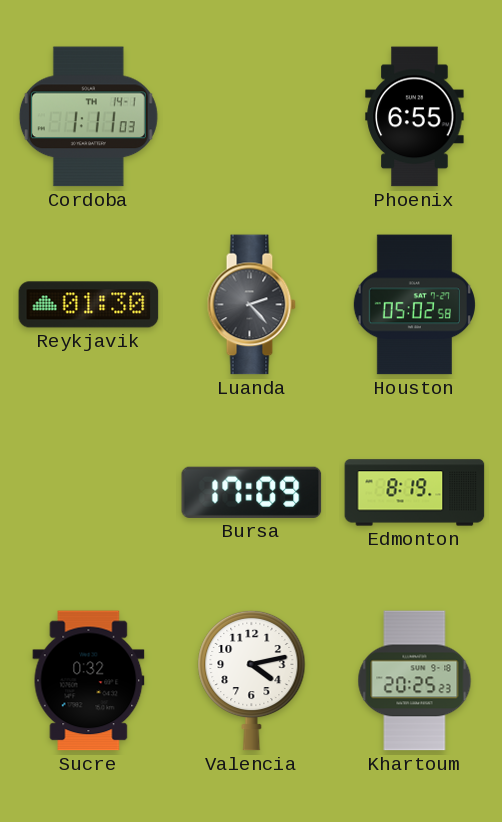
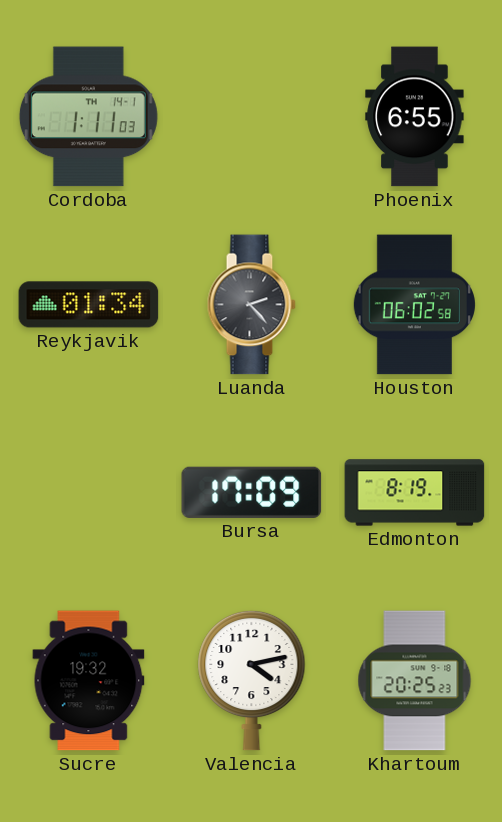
Reykjavik: 01:30 -> 01:34
Houston: 05:02 -> 06:02
Sucre: 0:32 -> 19:32
